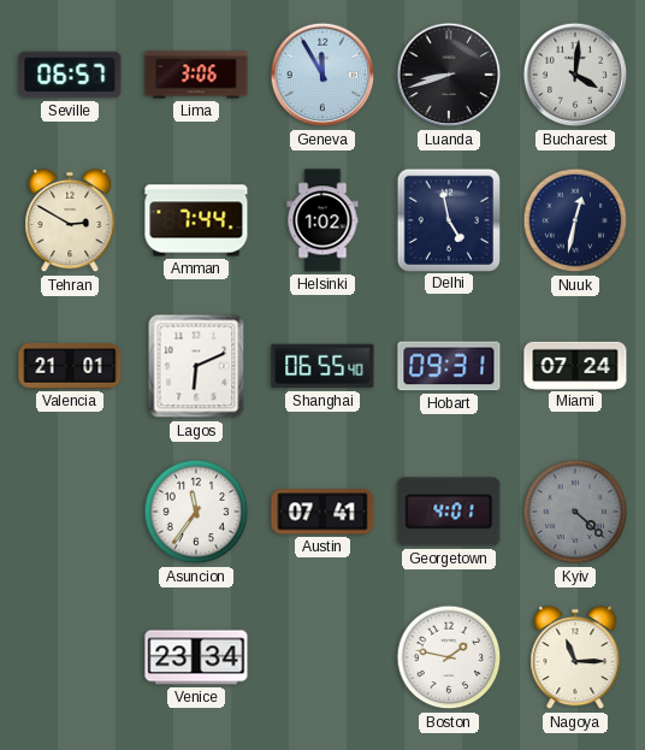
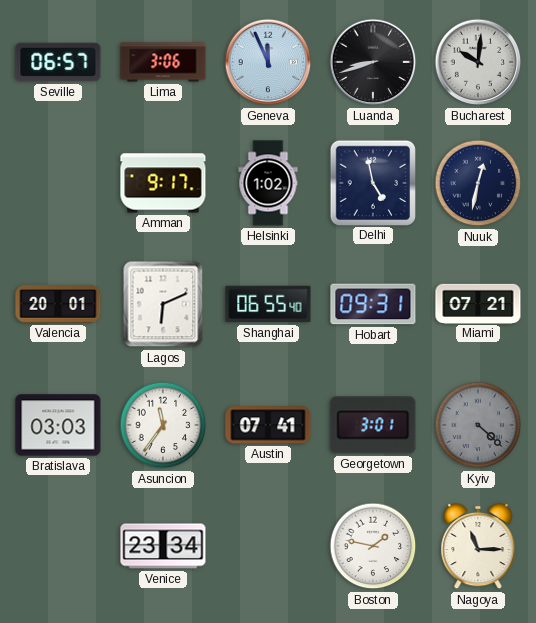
Geneva: 11:55 -> 11:56
Bucharest: 4:01 -> 10:01
Tehran: 2:50 -> none
Amman: 7:44 -> 9:17
Valencia: 21:01 -> 20:01
Miami: 07:24 -> 07:21
Bratislava: none -> 03:03
Georgetown: 4:01 -> 3:01
